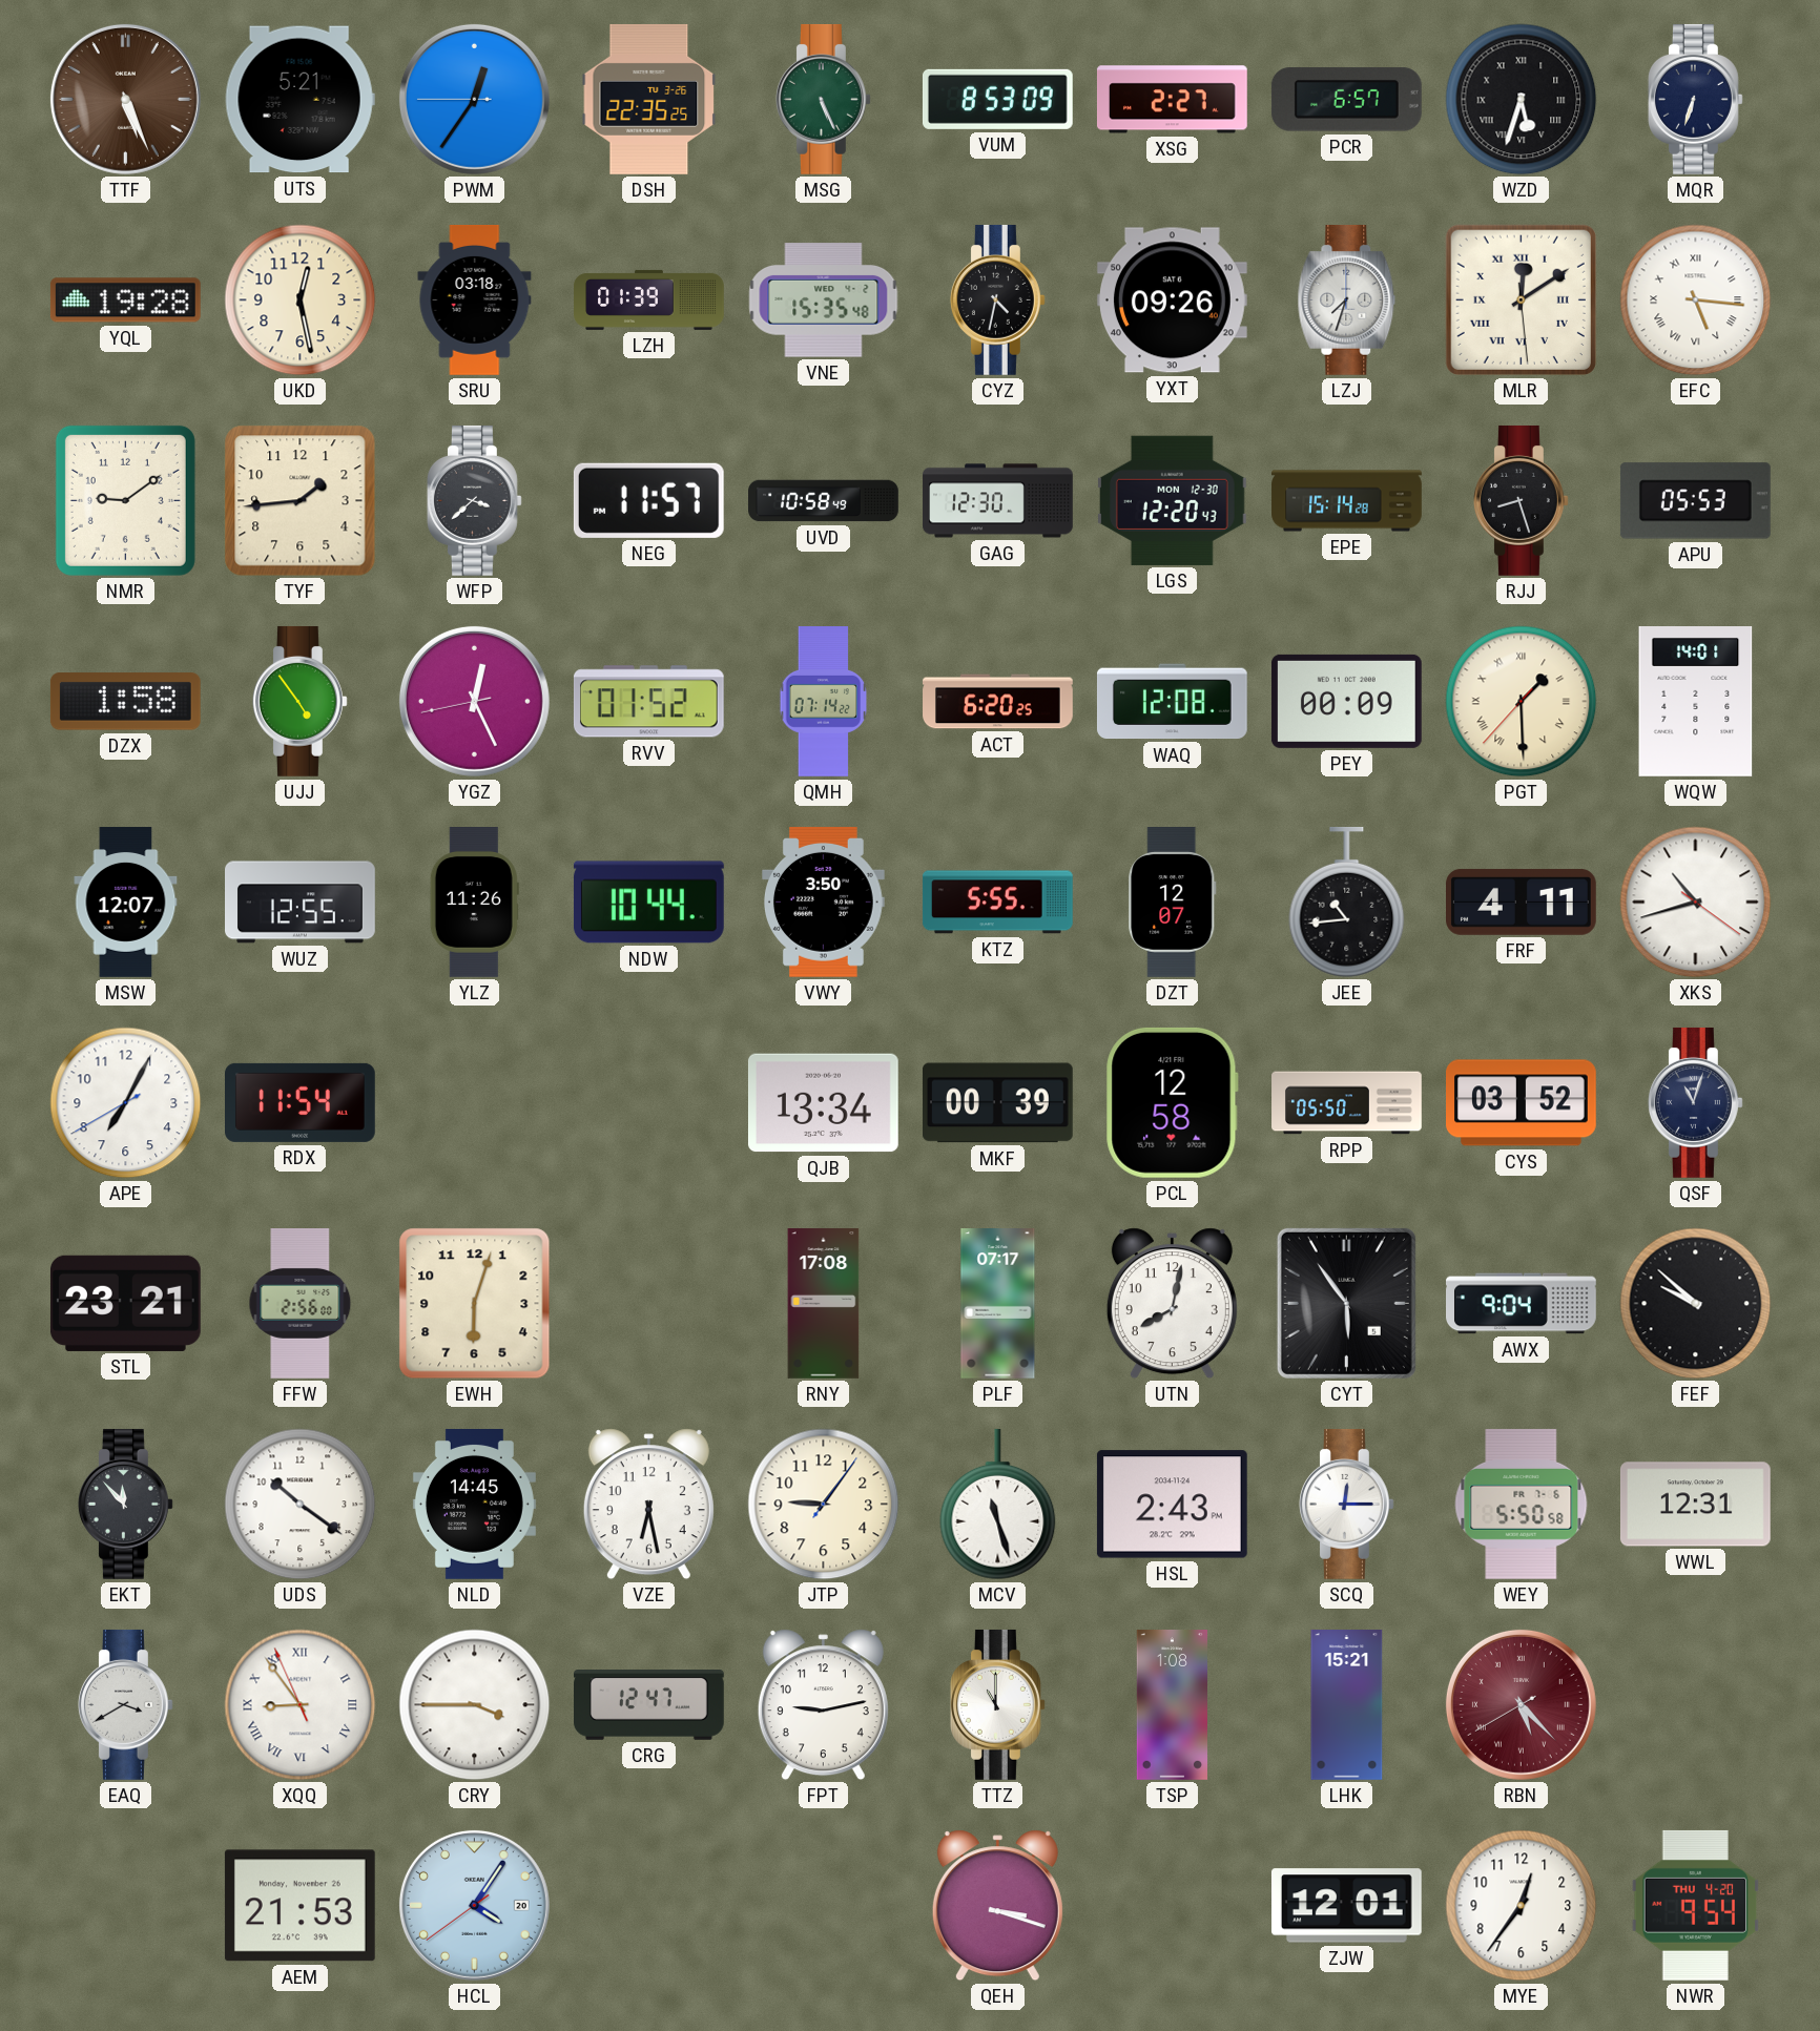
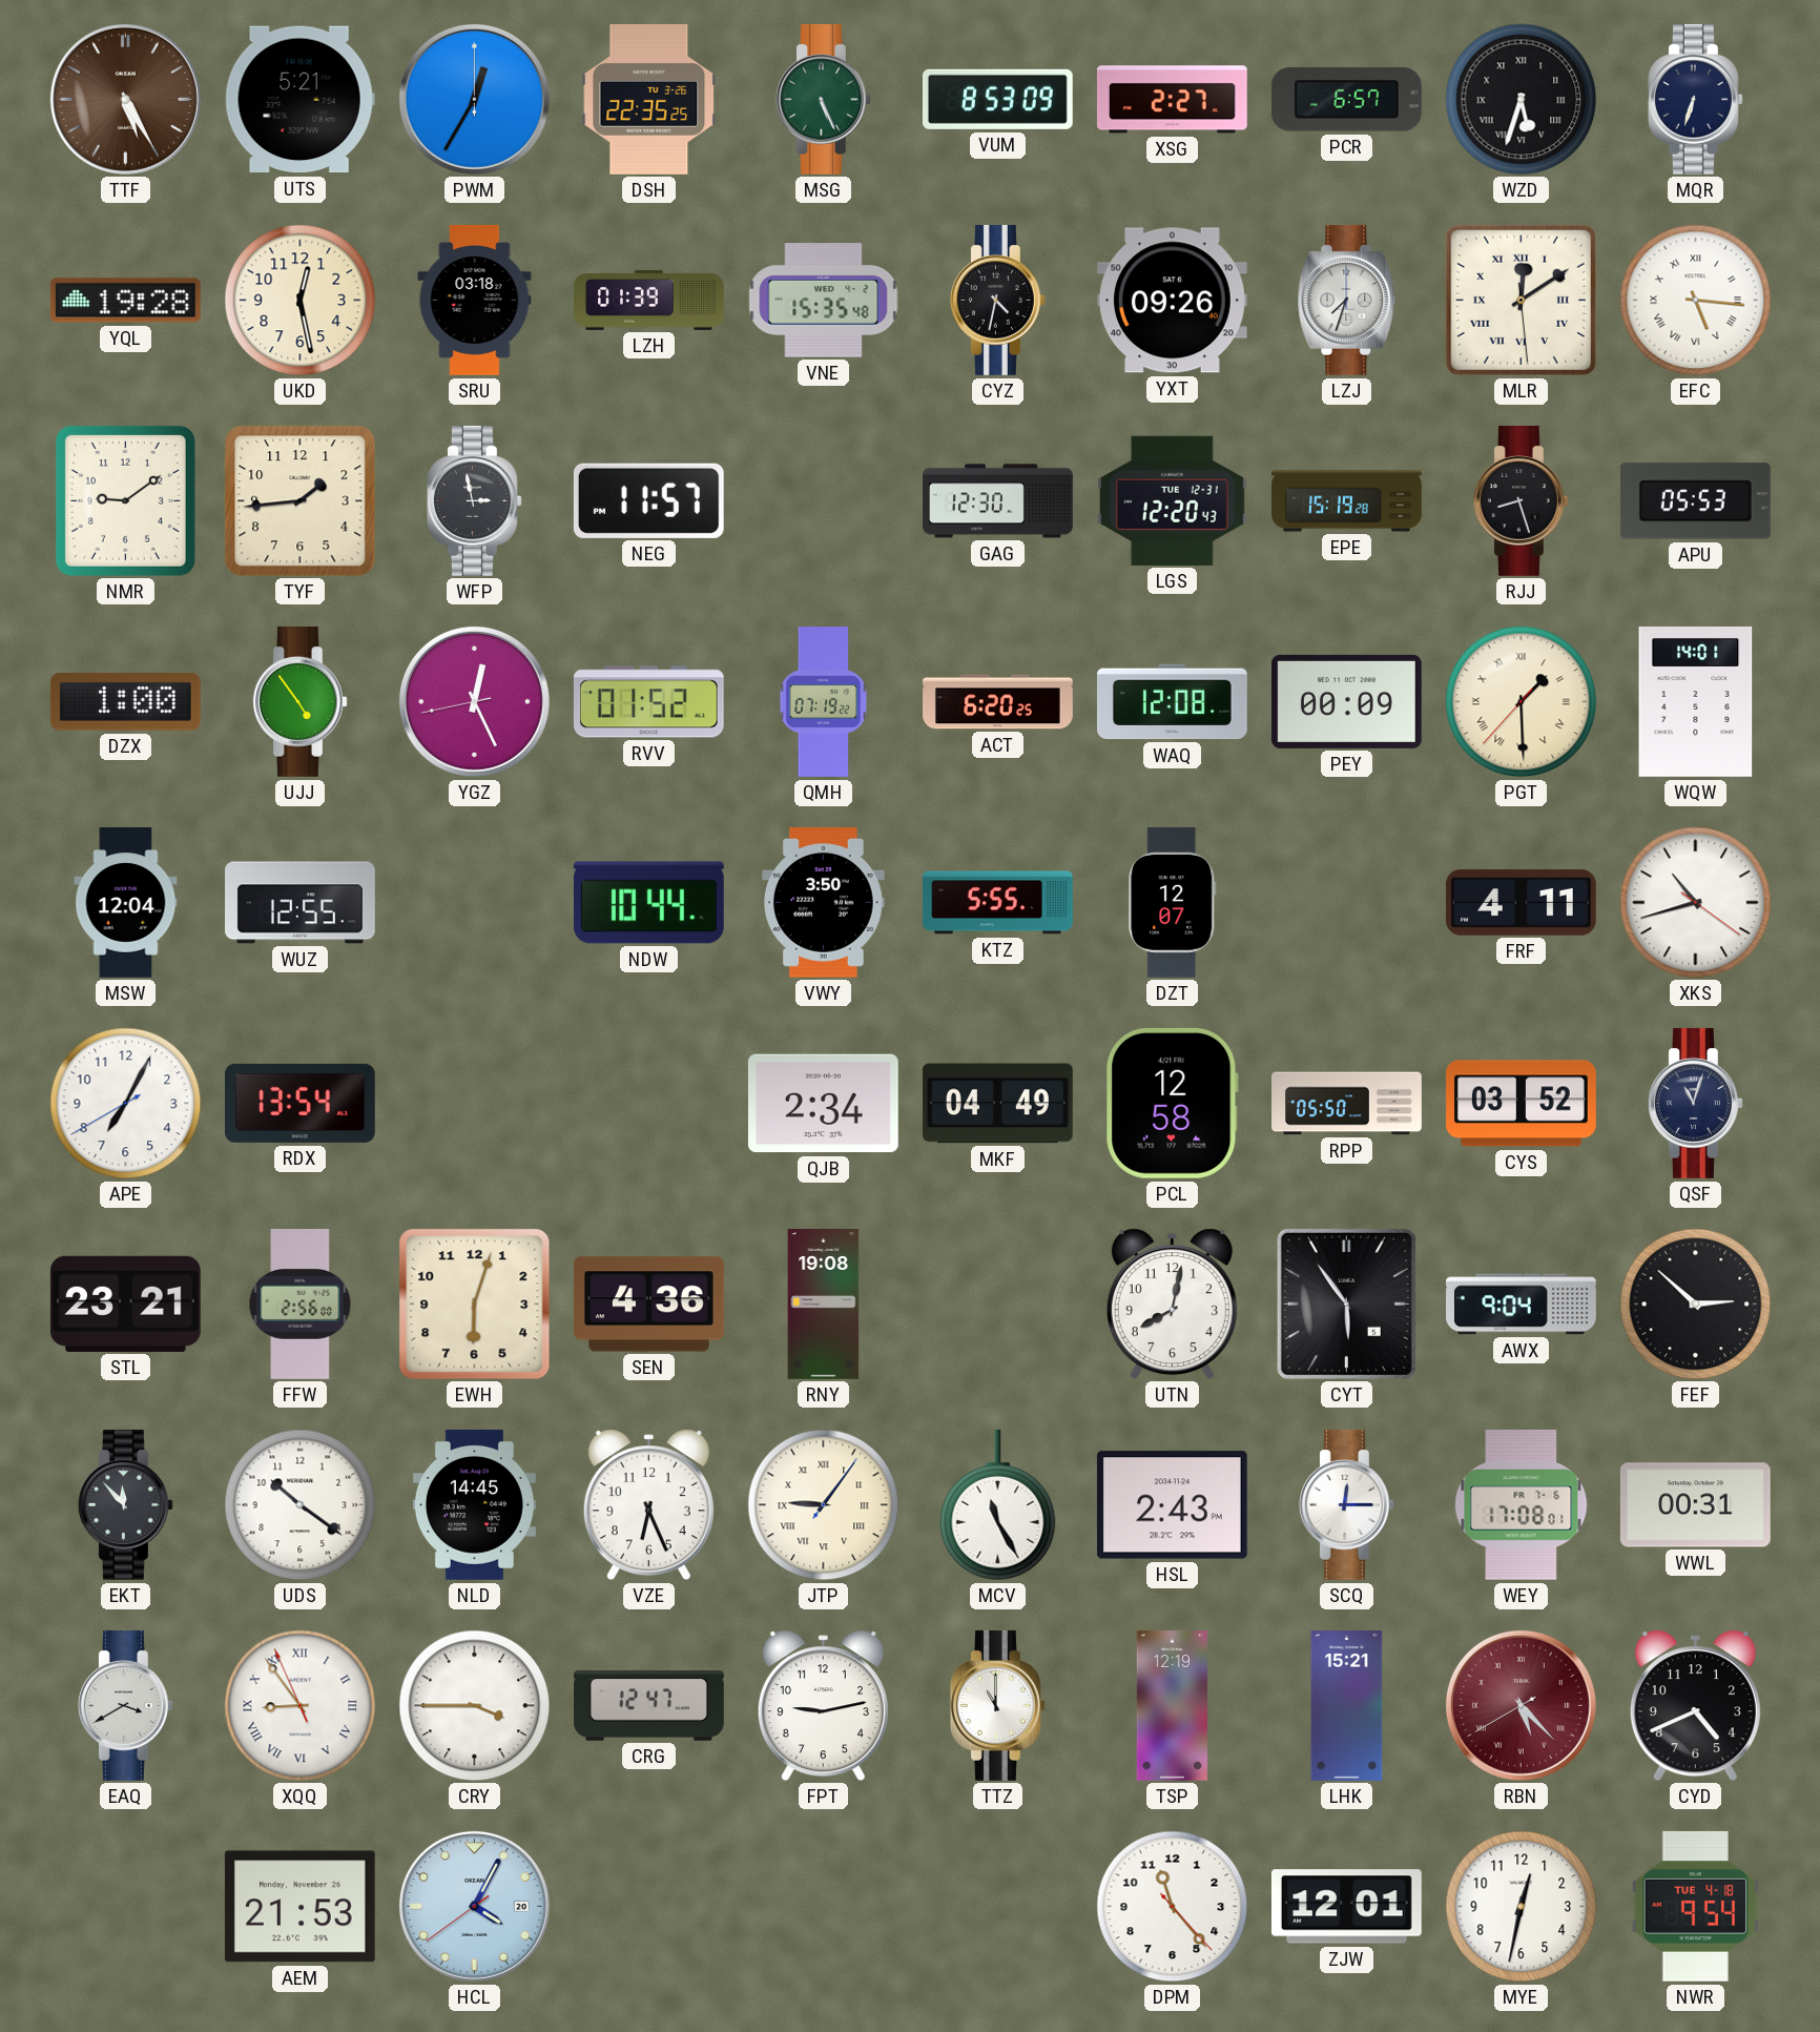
TTF: 5:26 -> 5:25
PWM: 12:35:45 -> 12:35:00
WFP: 3:38 -> 2:58
UVD: 10:58 -> none
LGS date: MON 12-30 -> TUE 12-31
EPE: 15:14 -> 15:19
DZX: 1:58 -> 1:00
QMH: 07:14 -> 07:19
MSW: 12:07 -> 12:04
YLZ: 11:26 -> none
JEE: 10:44 -> none
RDX: 11:54 -> 13:54
QJB: 13:34 -> 2:34
MKF: 00:39 -> 04:49
SEN: none -> 4:36
RNY: 17:08 -> 19:08
PLF: 07:17 -> none
FEF: 9:52 -> 2:52
VZE: 6:28 -> 6:26
JTP numerals: Arabic -> Roman
MCV: 11:27 -> 11:25
WEY: 5:50 -> 17:08
WWL: 12:31 -> 00:31
TSP: 1:08 -> 12:19
CYD: none -> 4:41
HCL: 4:05 -> 4:04
QEH: 3:18 -> none
DPM: none -> 11:23
MYE: 12:36 -> 12:32
NWR date: THU 4-20 -> TUE 4-18
